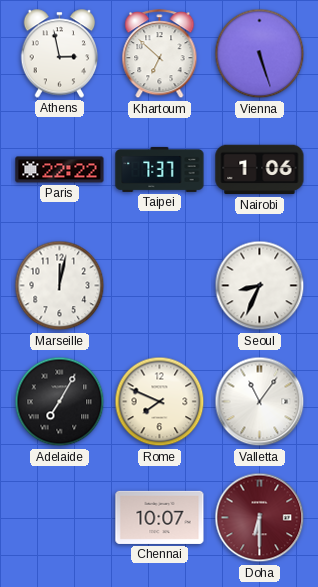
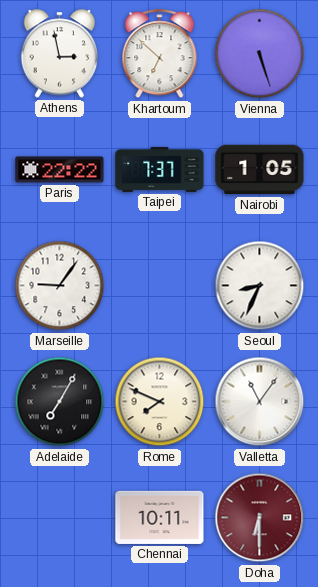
Nairobi: 1:06 -> 1:05
Marseille: 12:02 -> 9:06
Chennai: 10:07 -> 10:11
